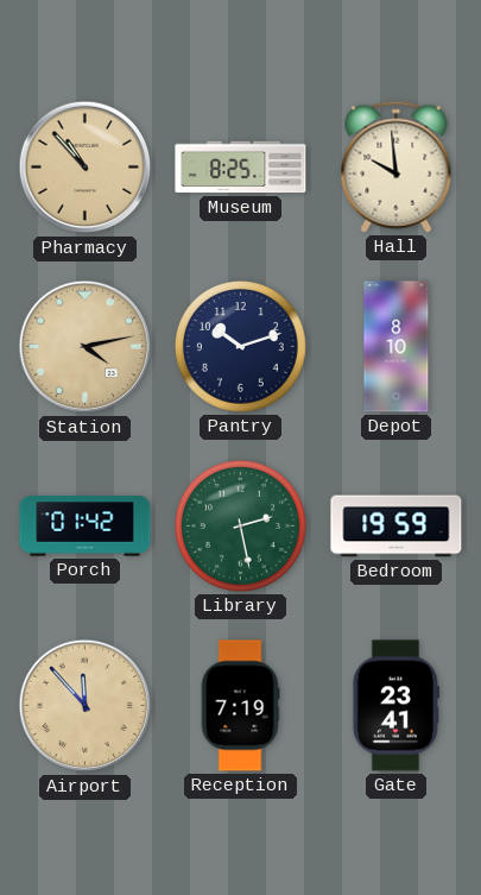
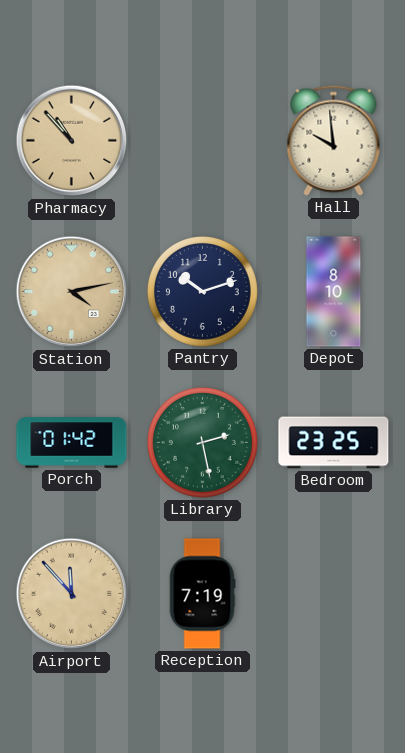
Museum: 8:25 -> none
Bedroom: 19:59 -> 23:25
Gate: 23:41 -> none
